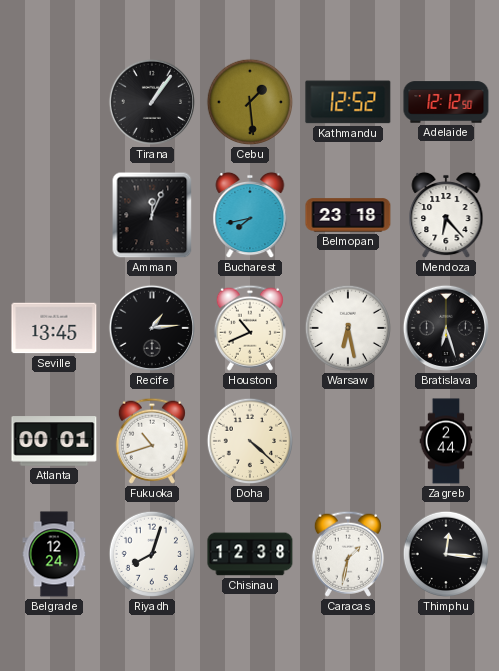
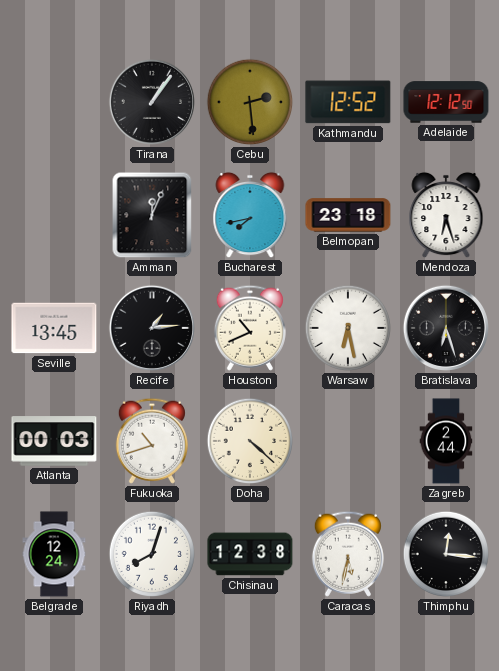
Cebu: 1:29 -> 2:29
Mendoza: 6:23 -> 6:27
Atlanta: 00:01 -> 00:03
Caracas: 1:32 -> 5:32
